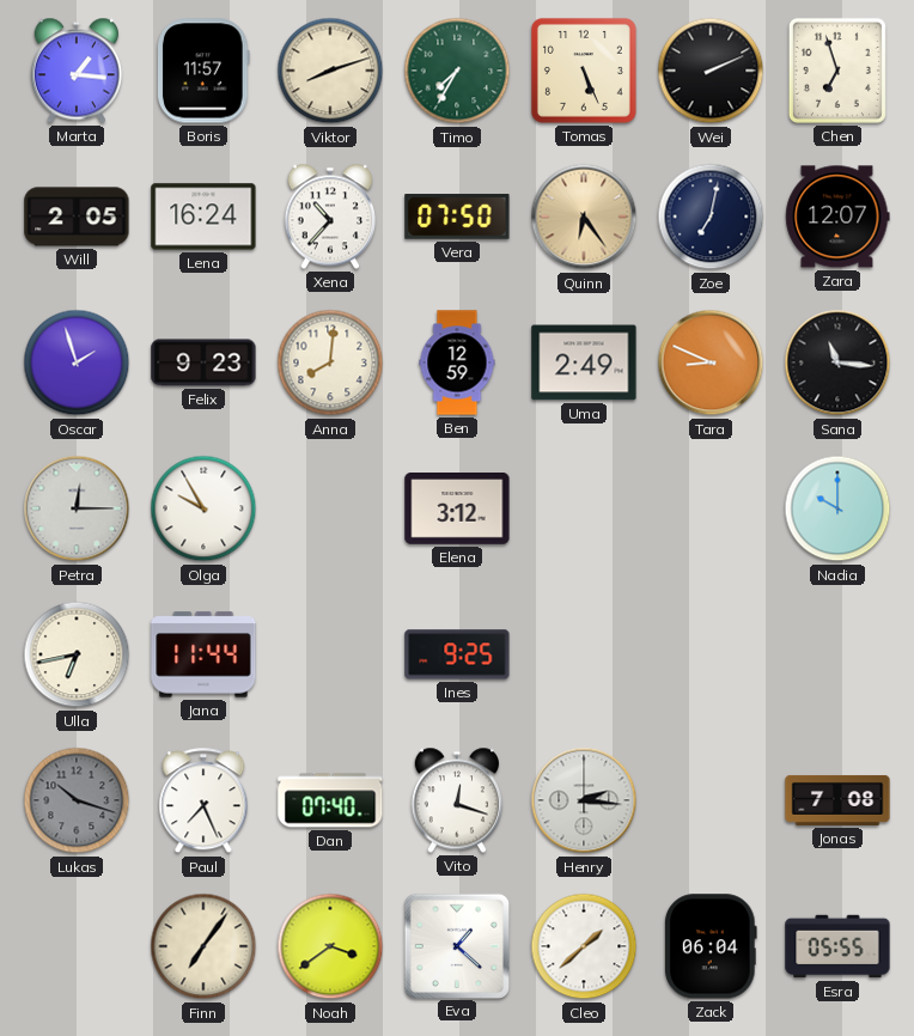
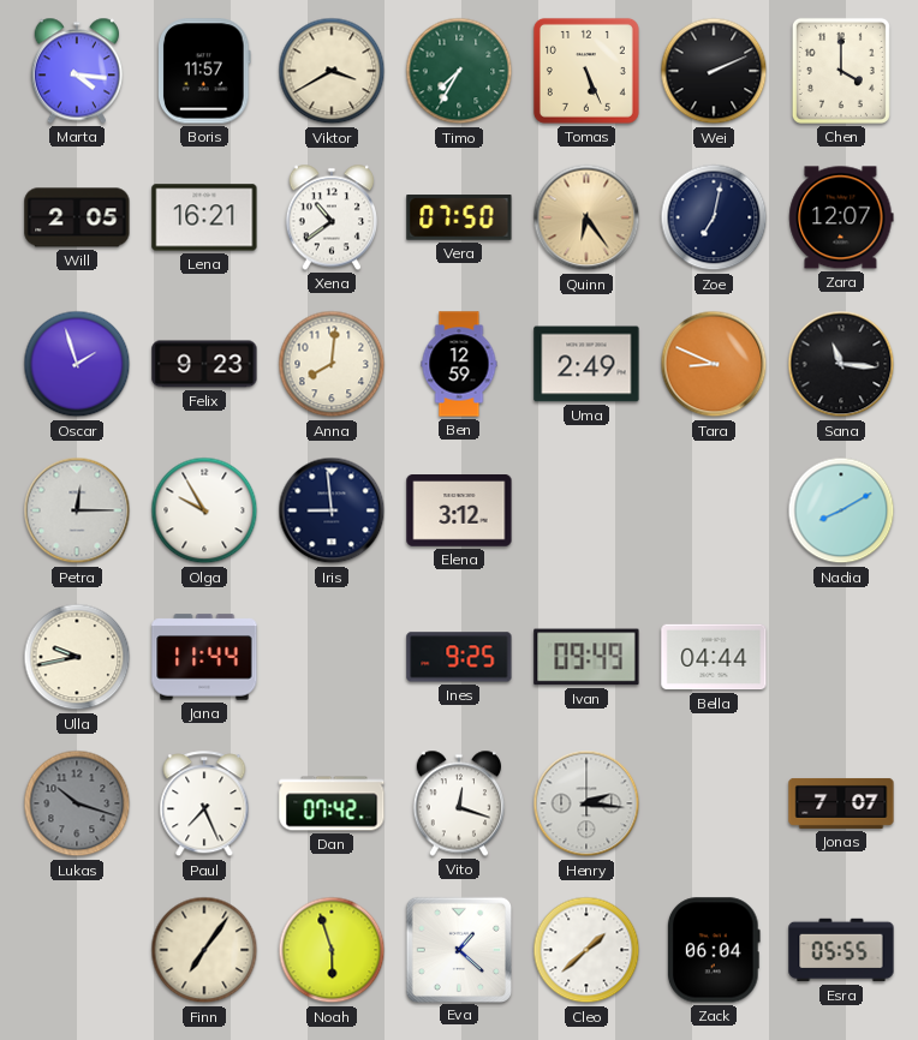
Marta: 1:16 -> 4:16
Viktor: 8:12 -> 3:40
Chen: 6:57 -> 4:00
Lena: 16:24 -> 16:21
Xena: 10:37 -> 10:39
Iris: none -> 8:59
Nadia: 10:00 -> 8:10
Ulla: 6:43 -> 9:43
Ivan: none -> 09:49
Bella: none -> 04:44
Dan: 07:40 -> 07:42
Jonas: 7:08 -> 7:07
Noah: 3:39 -> 5:57
